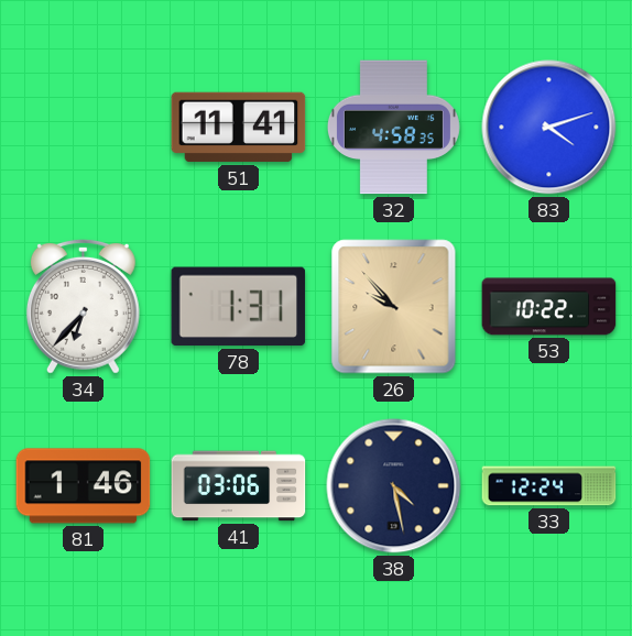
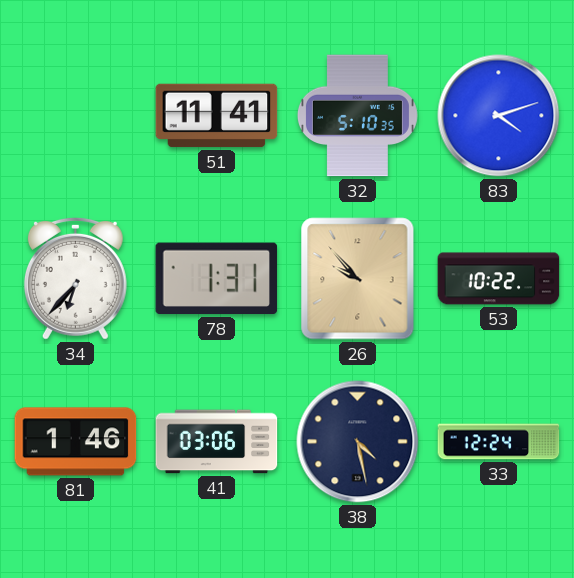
32: 4:58 -> 5:10
